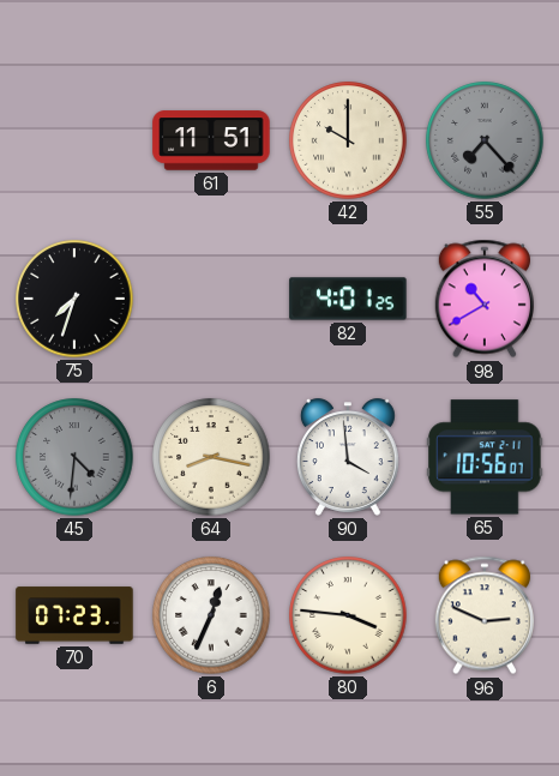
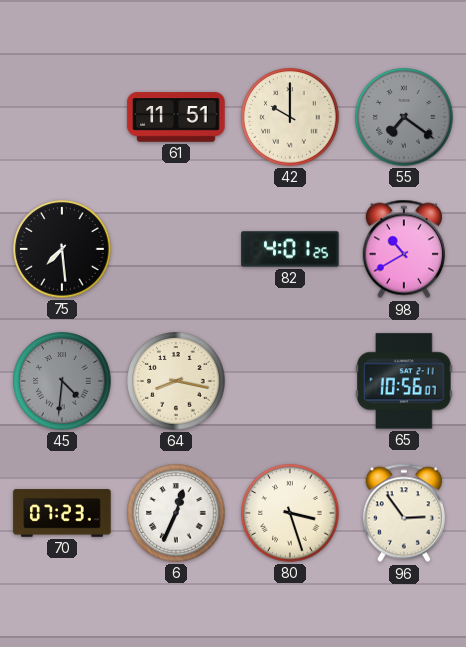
55: 7:23 -> 7:21
75: 7:33 -> 7:29
90: 3:59 -> none
80: 3:46 -> 3:27
96: 2:49 -> 2:54
